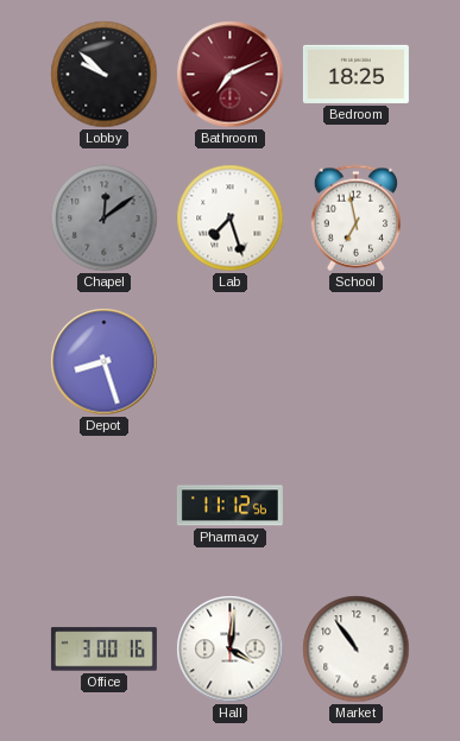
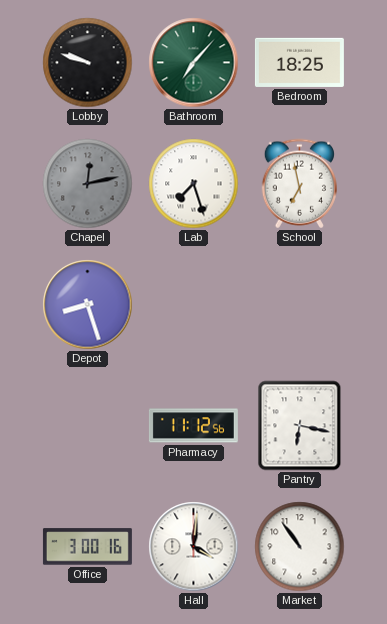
Lobby: 9:52 -> 9:48
Bathroom: 7:11 -> 7:07
Bathroom dial: burgundy -> green
Chapel: 12:09 -> 12:13
Pantry: none -> 6:17
